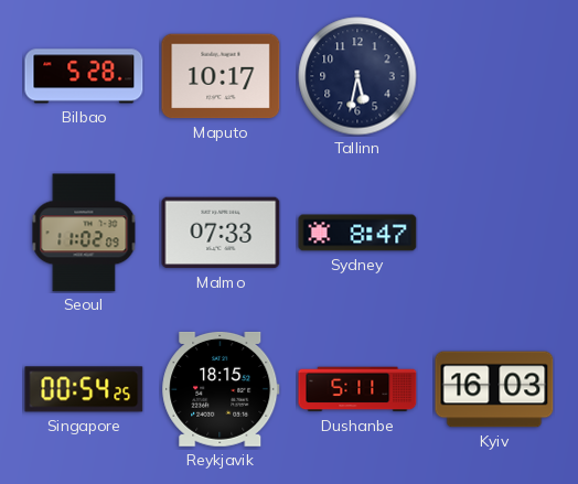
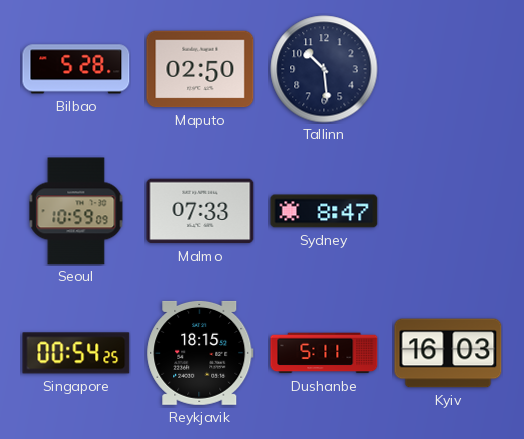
Maputo: 10:17 -> 02:50
Tallinn: 5:32 -> 10:29
Seoul: 11:02 -> 10:59
